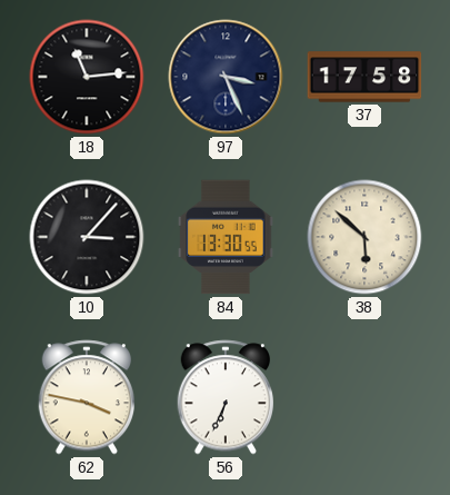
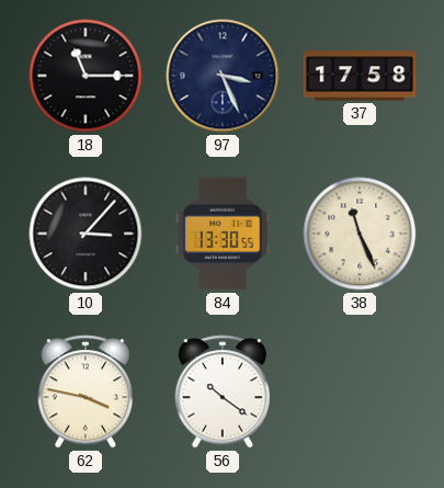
18: 11:14 -> 11:15
38: 5:52 -> 11:26
56: 6:34 -> 10:21
